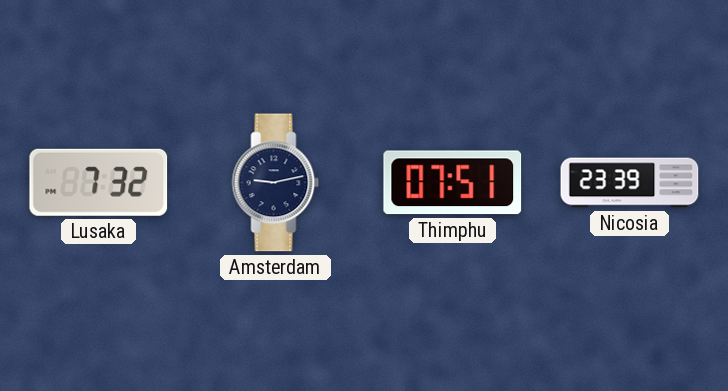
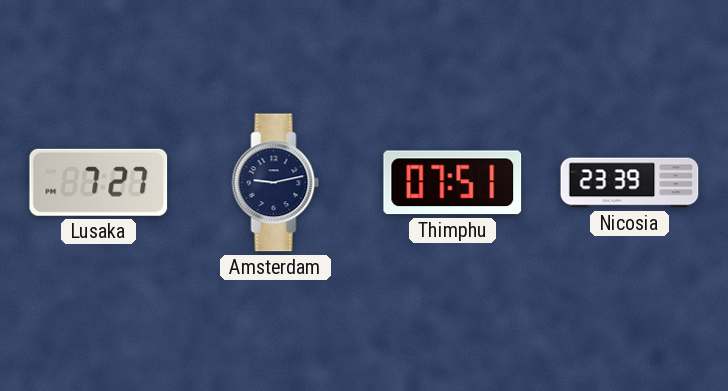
Lusaka: 7:32 -> 7:27
